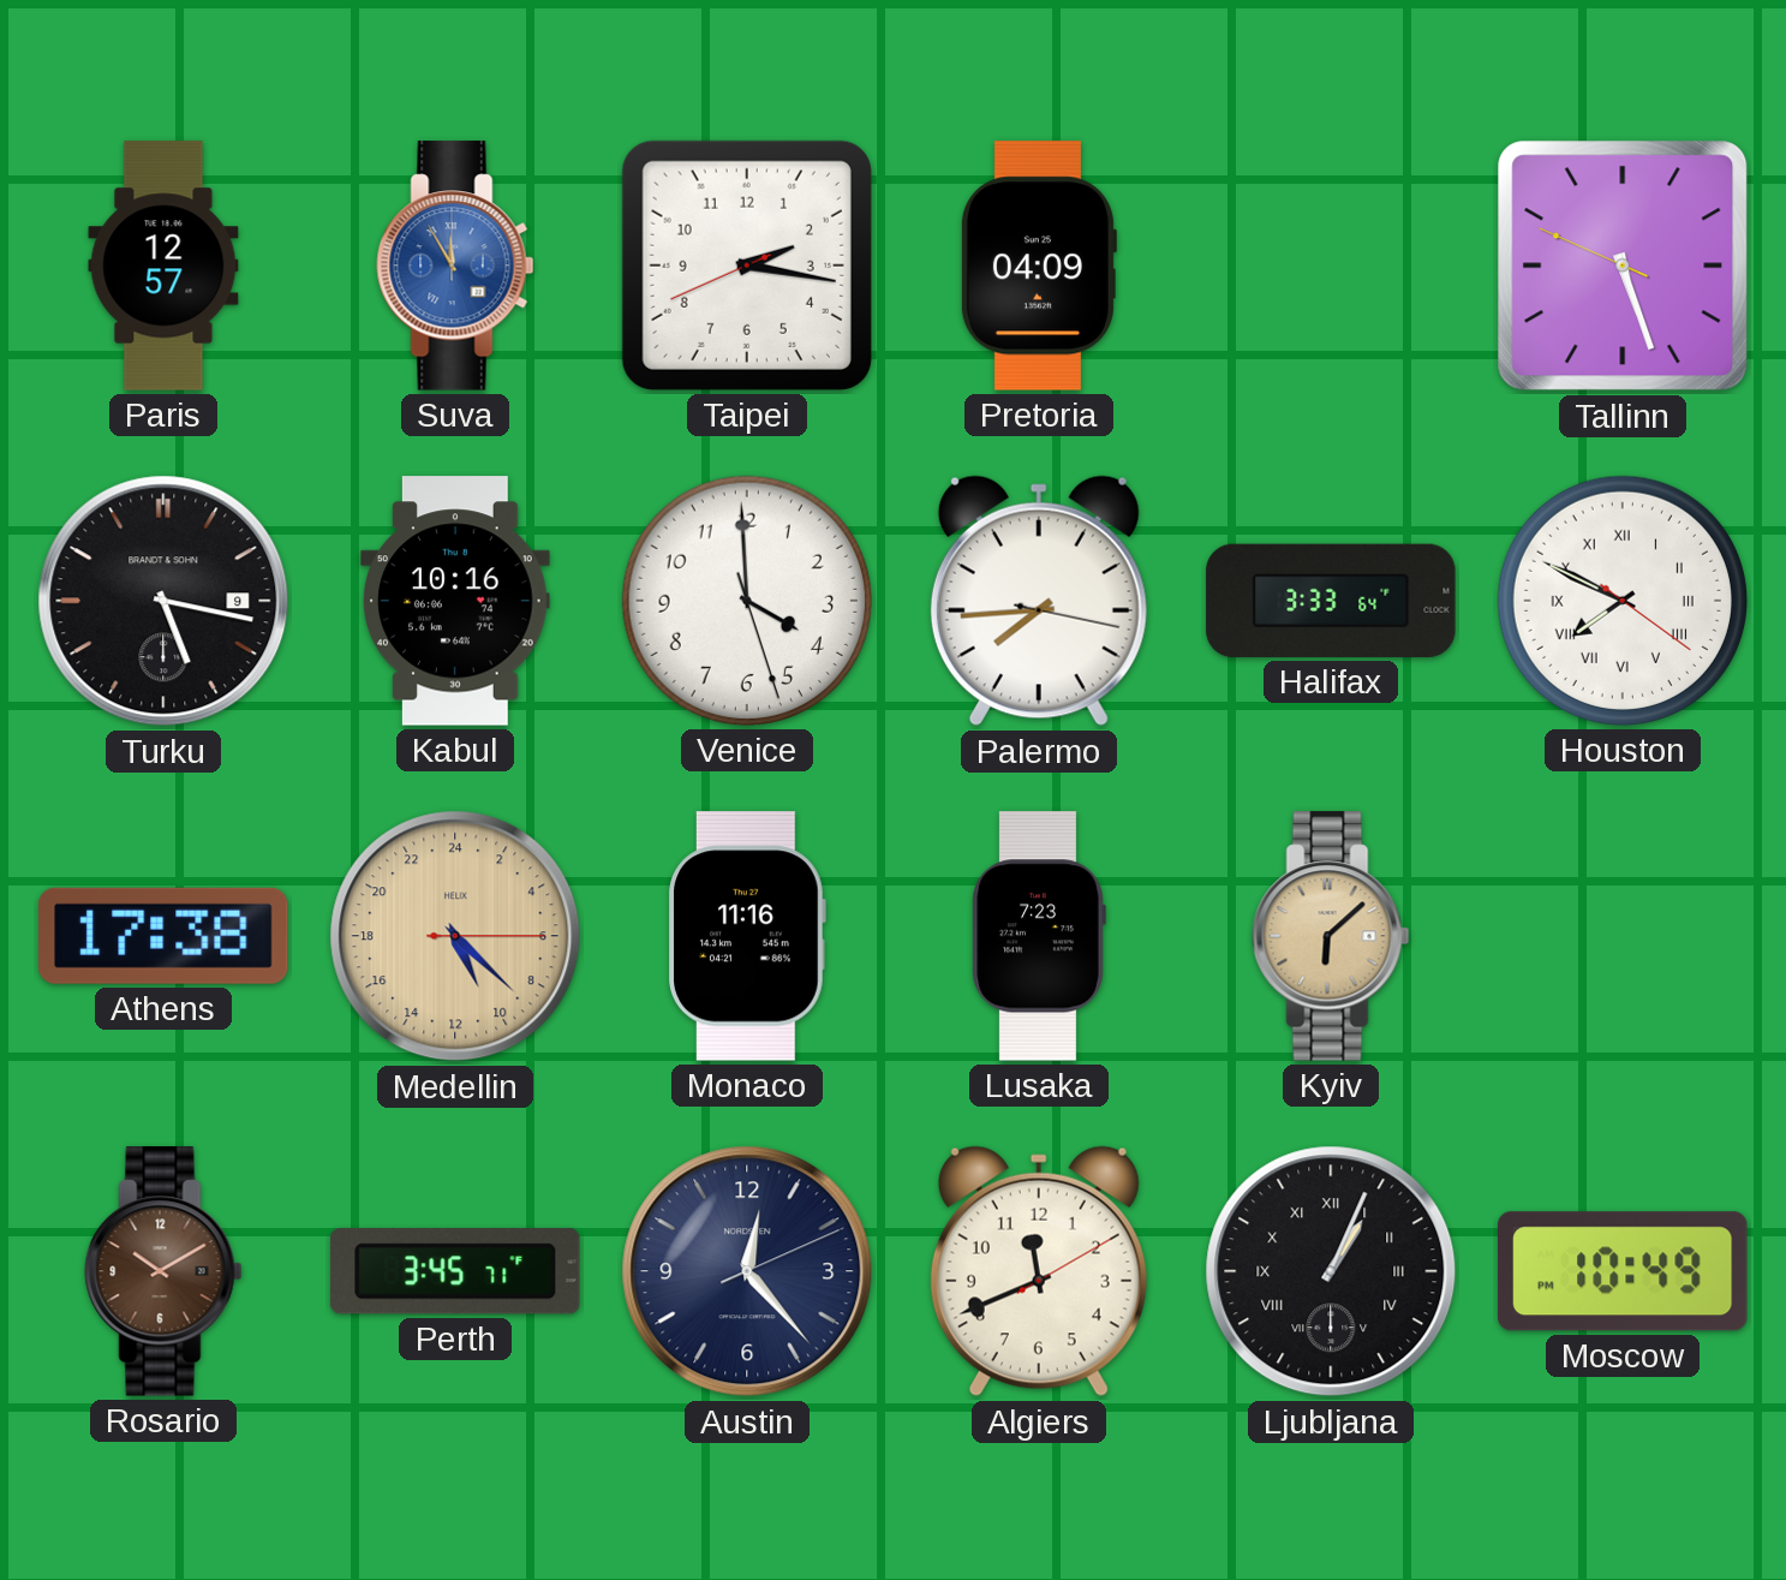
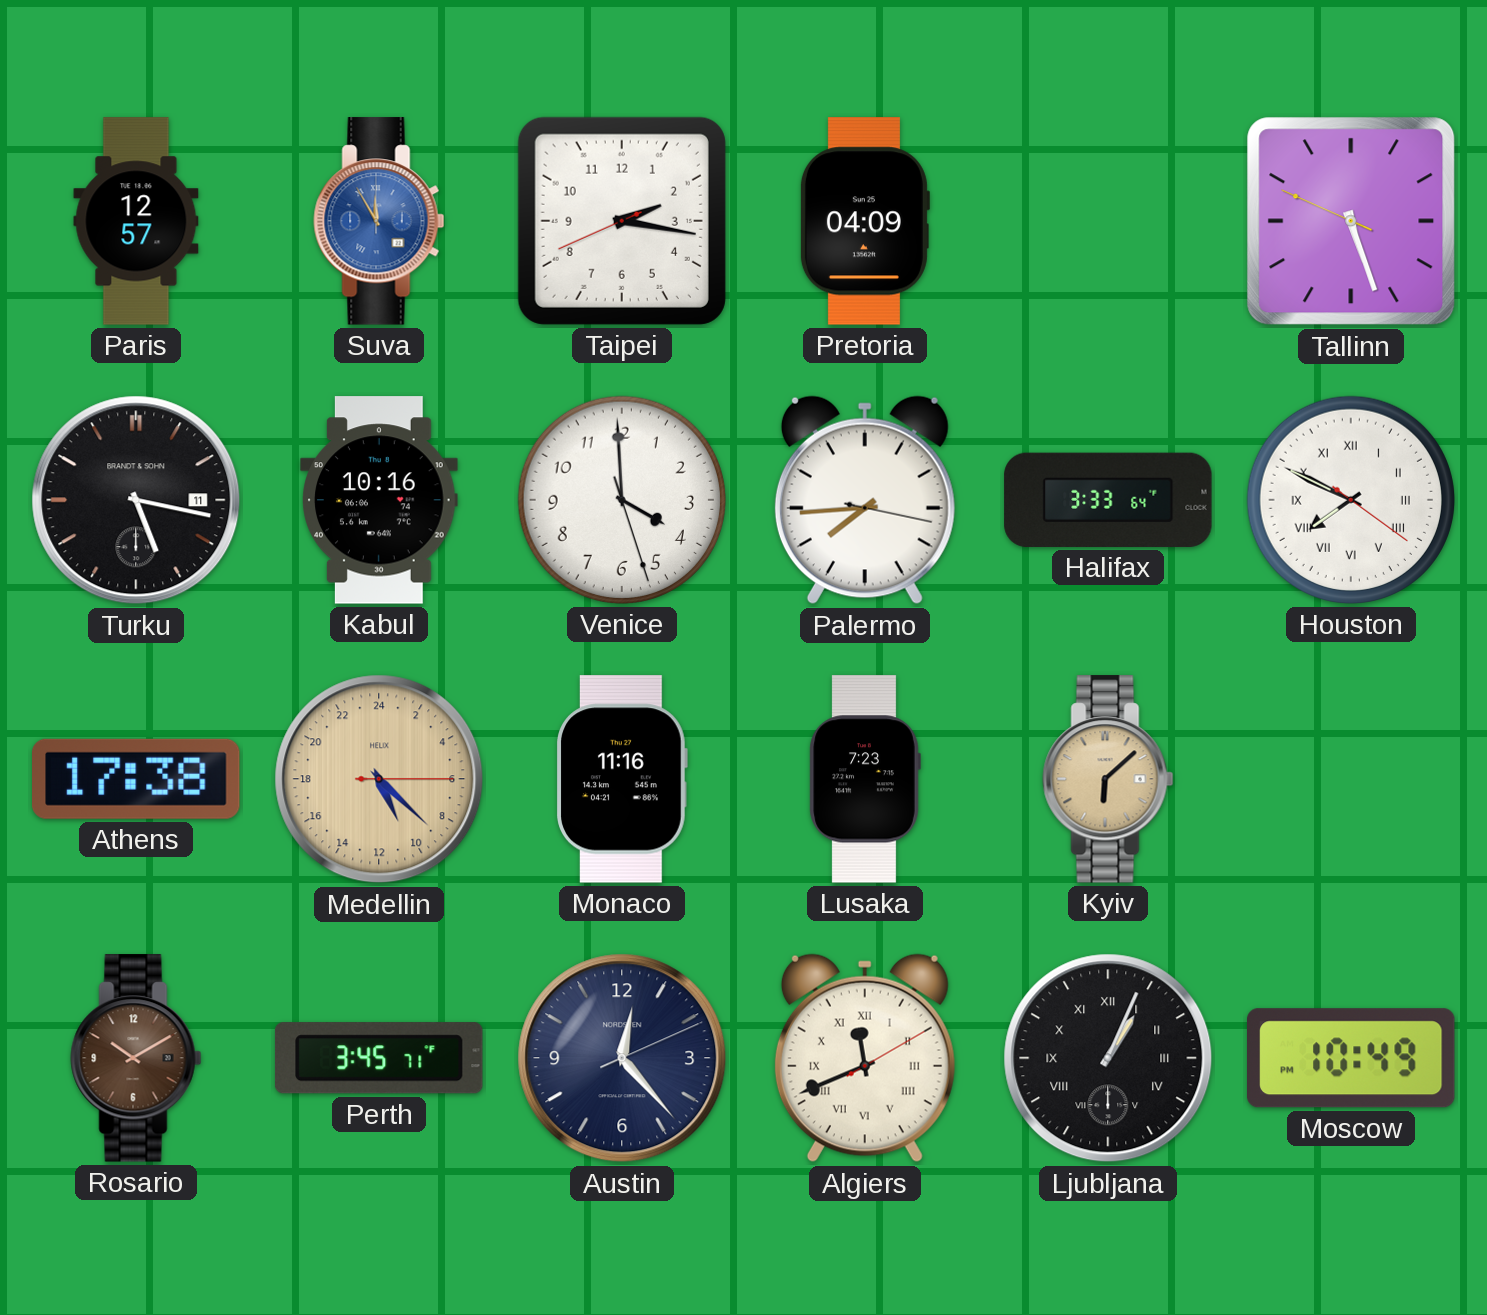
Turku date: 9 -> 11
Algiers numerals: Arabic -> Roman
